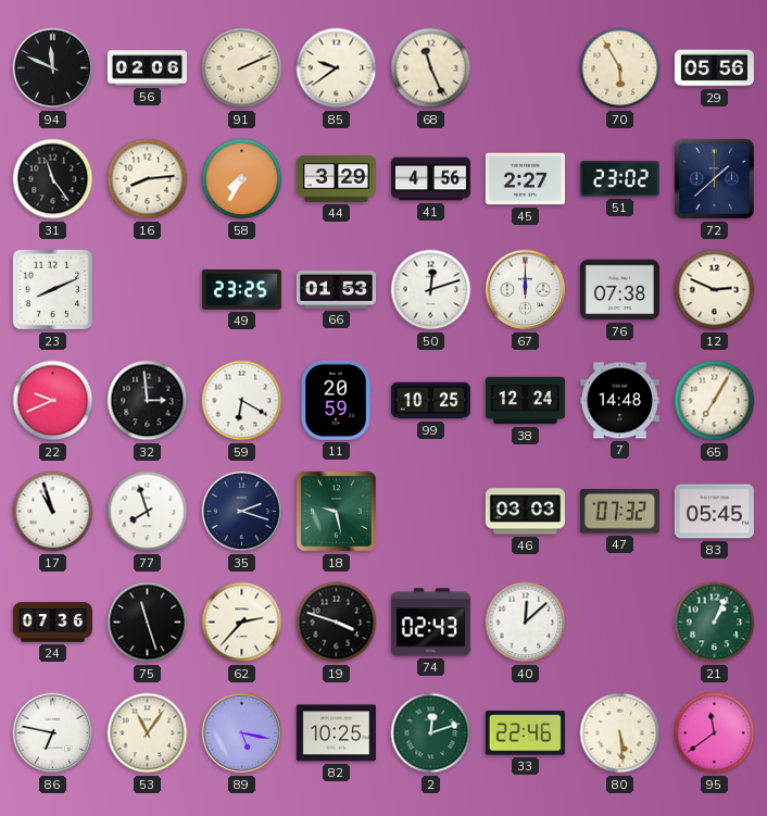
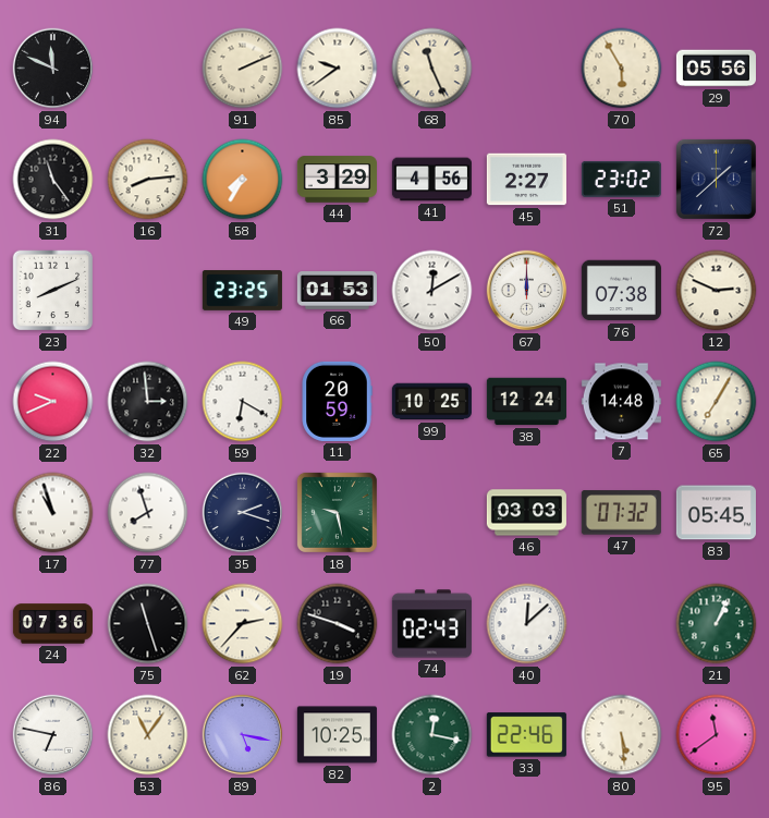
56: 02:06 -> none
50: 12:12 -> 12:10
2: 12:12 -> 12:17
